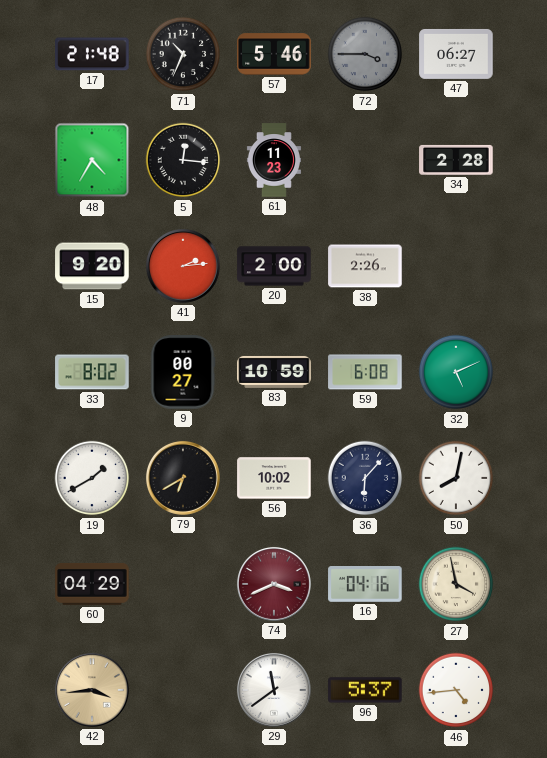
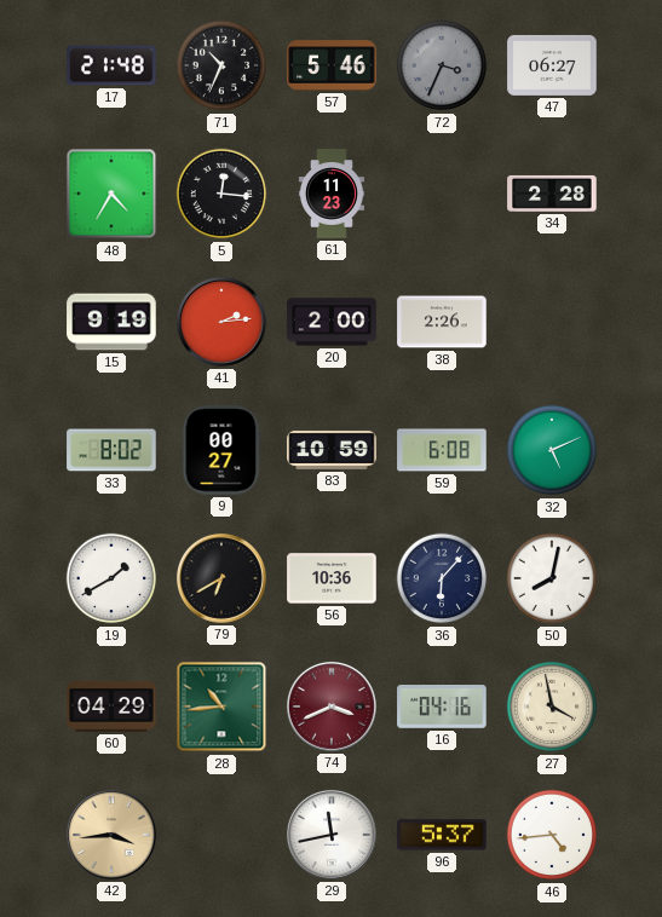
72: 3:45 -> 3:34
15: 9:20 -> 9:19
56: 10:02 -> 10:36
28: none -> 10:44
29: 11:39 -> 11:43
